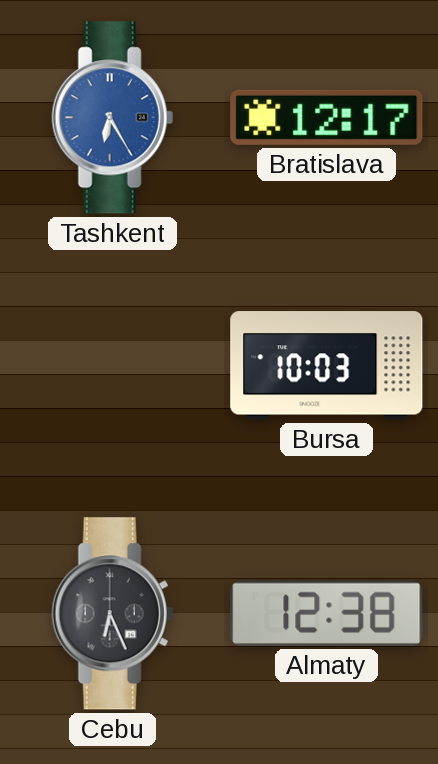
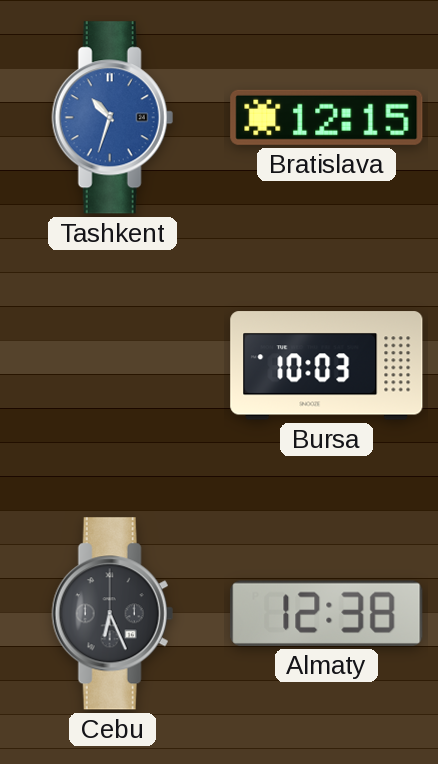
Tashkent: 6:25 -> 10:33
Bratislava: 12:17 -> 12:15
